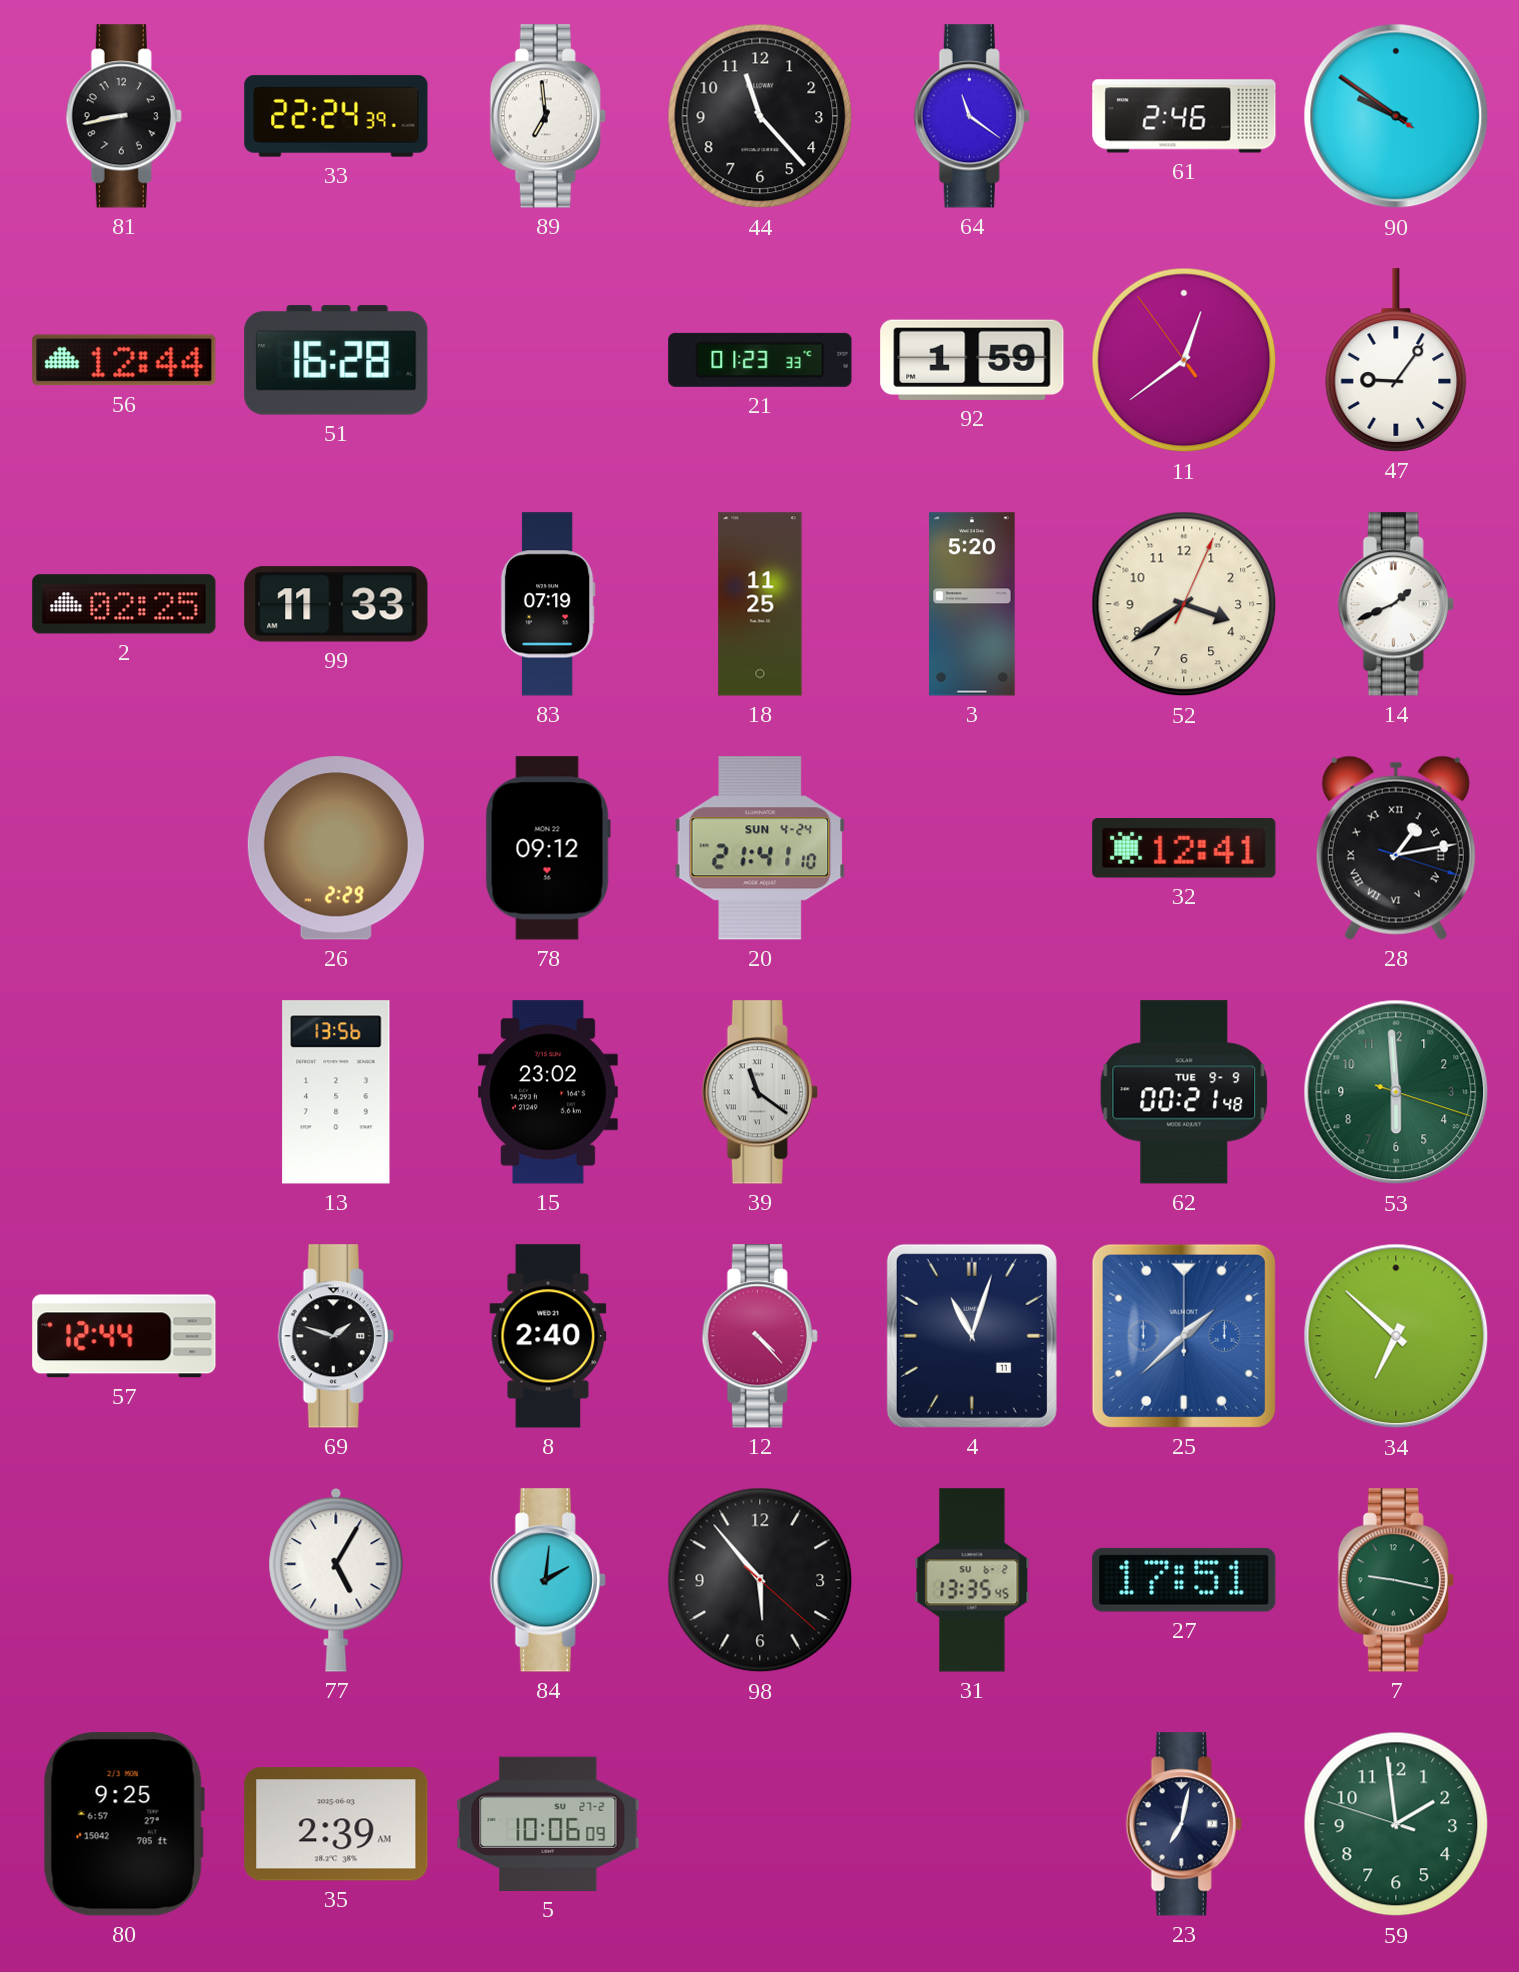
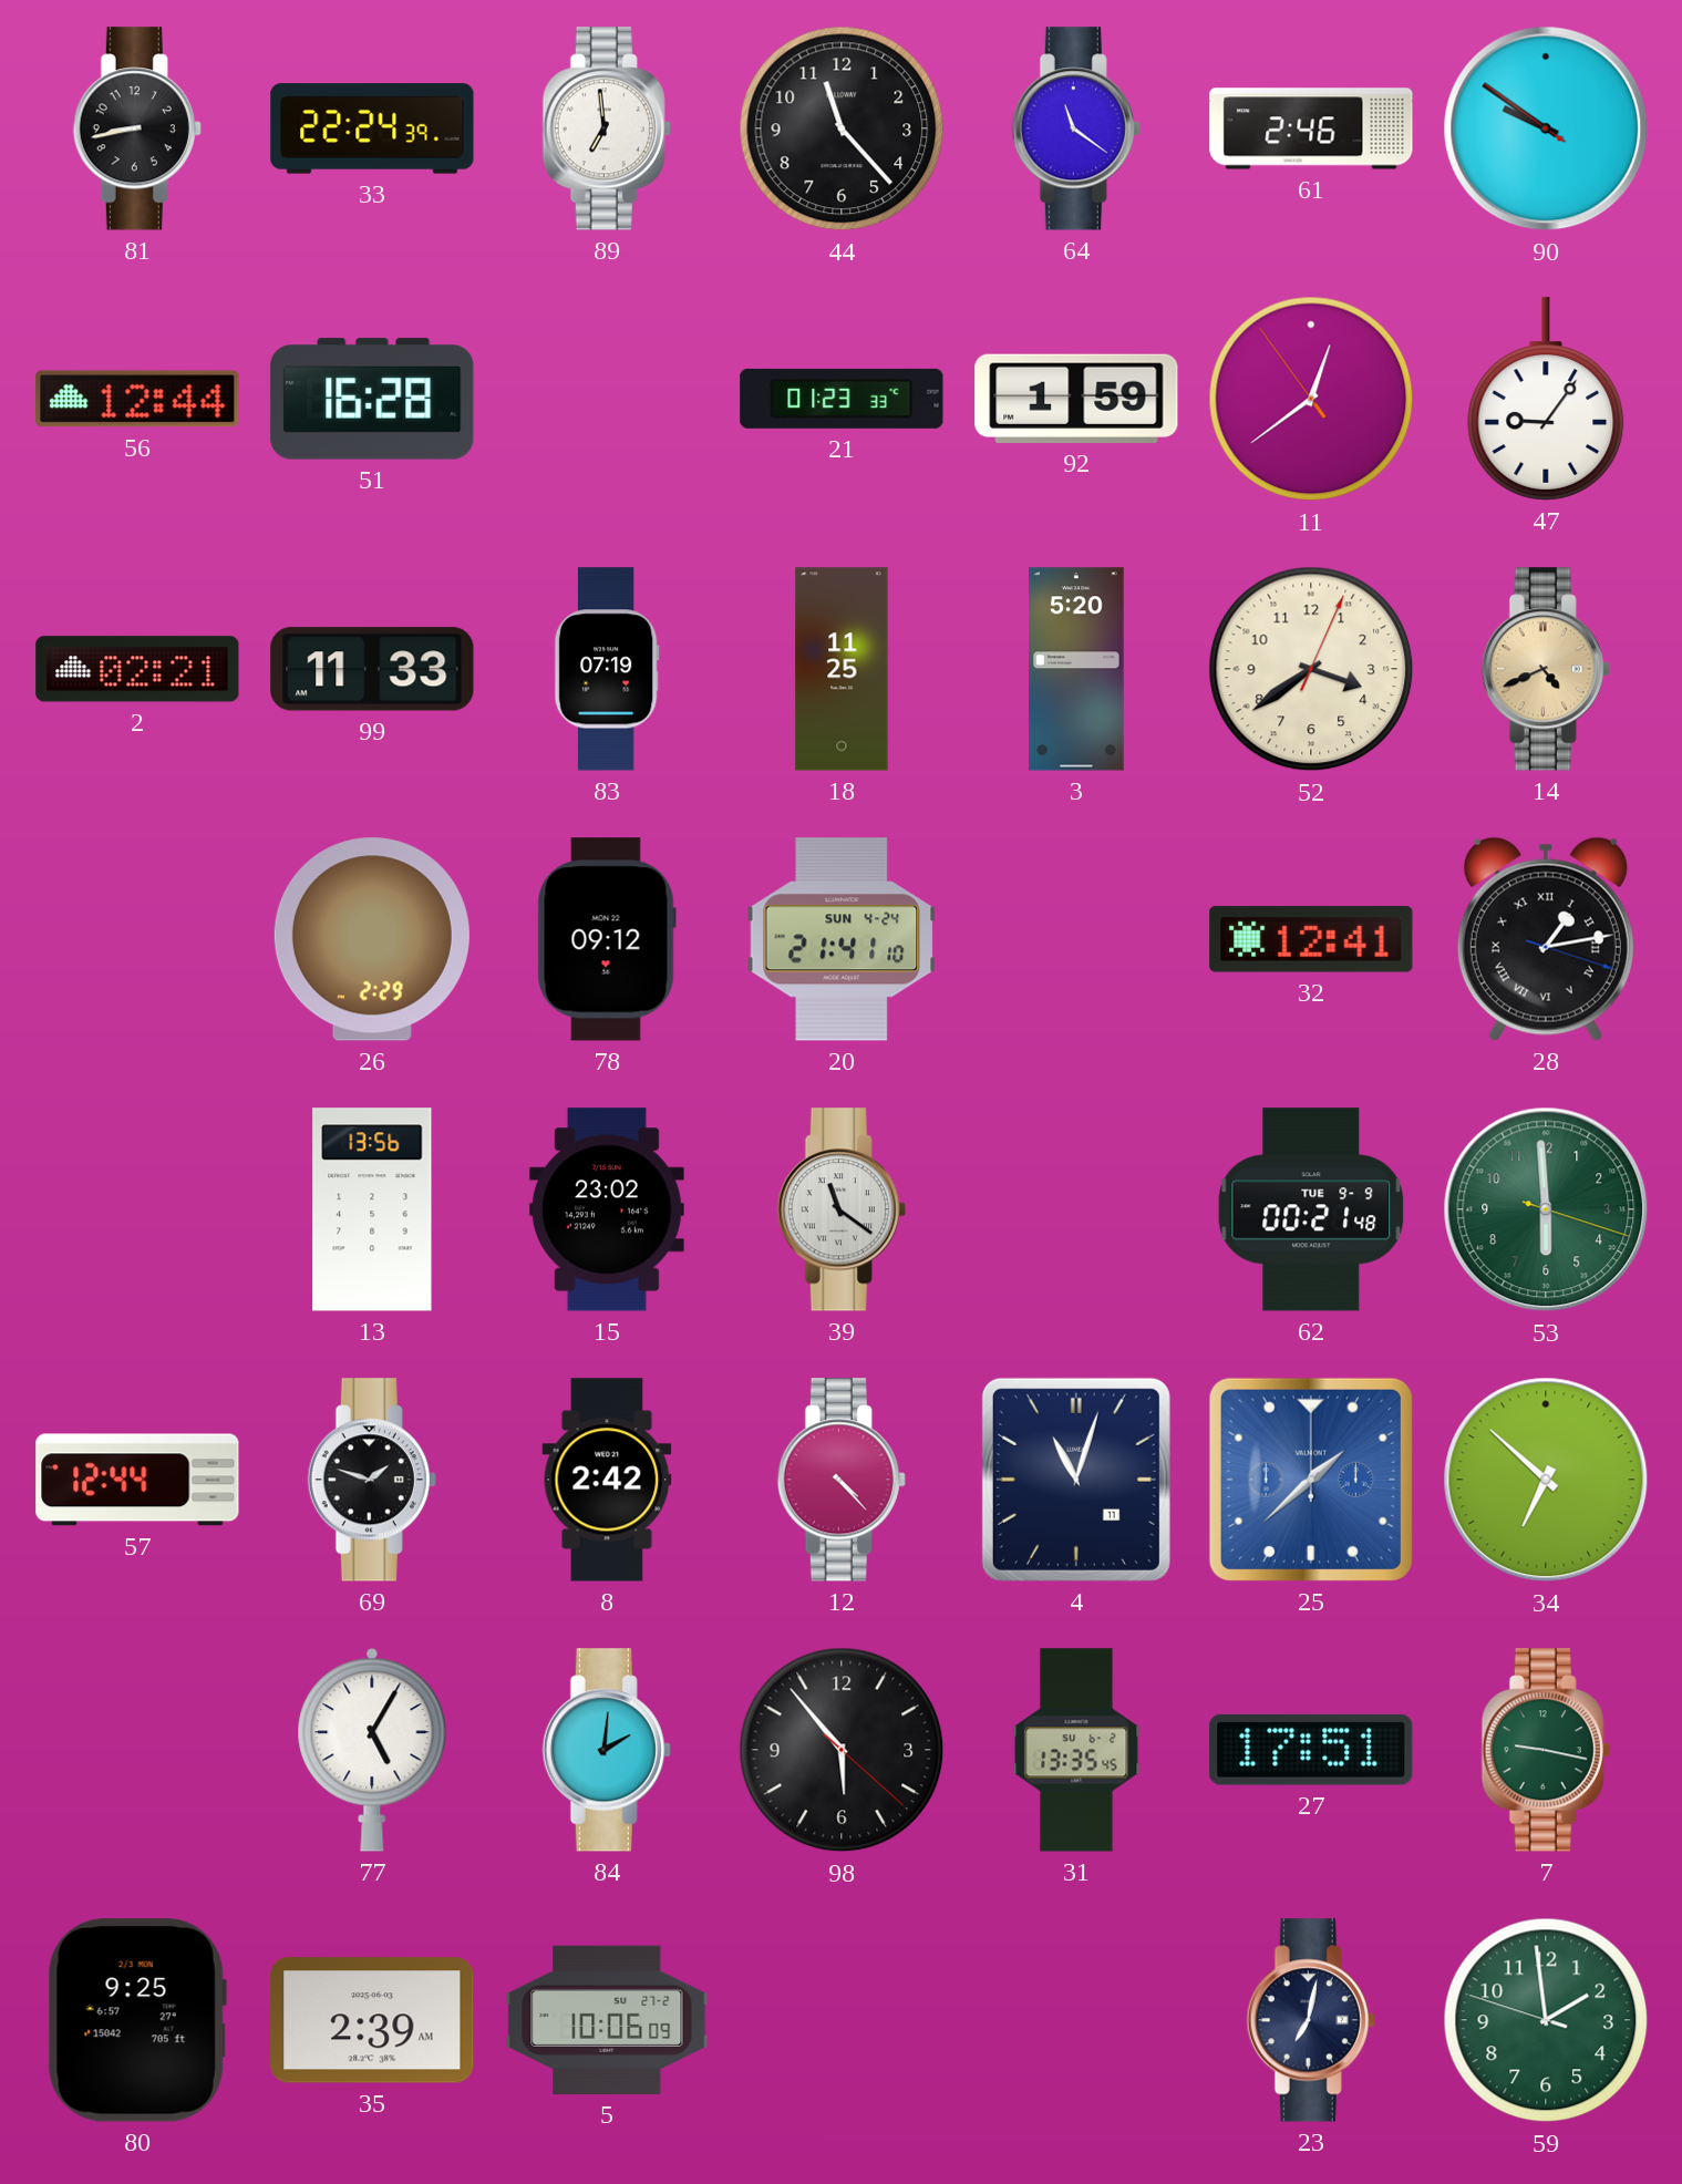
2: 02:25 -> 02:21
14: 1:41 -> 4:41
14 dial: white -> champagne
8: 2:40 -> 2:42
